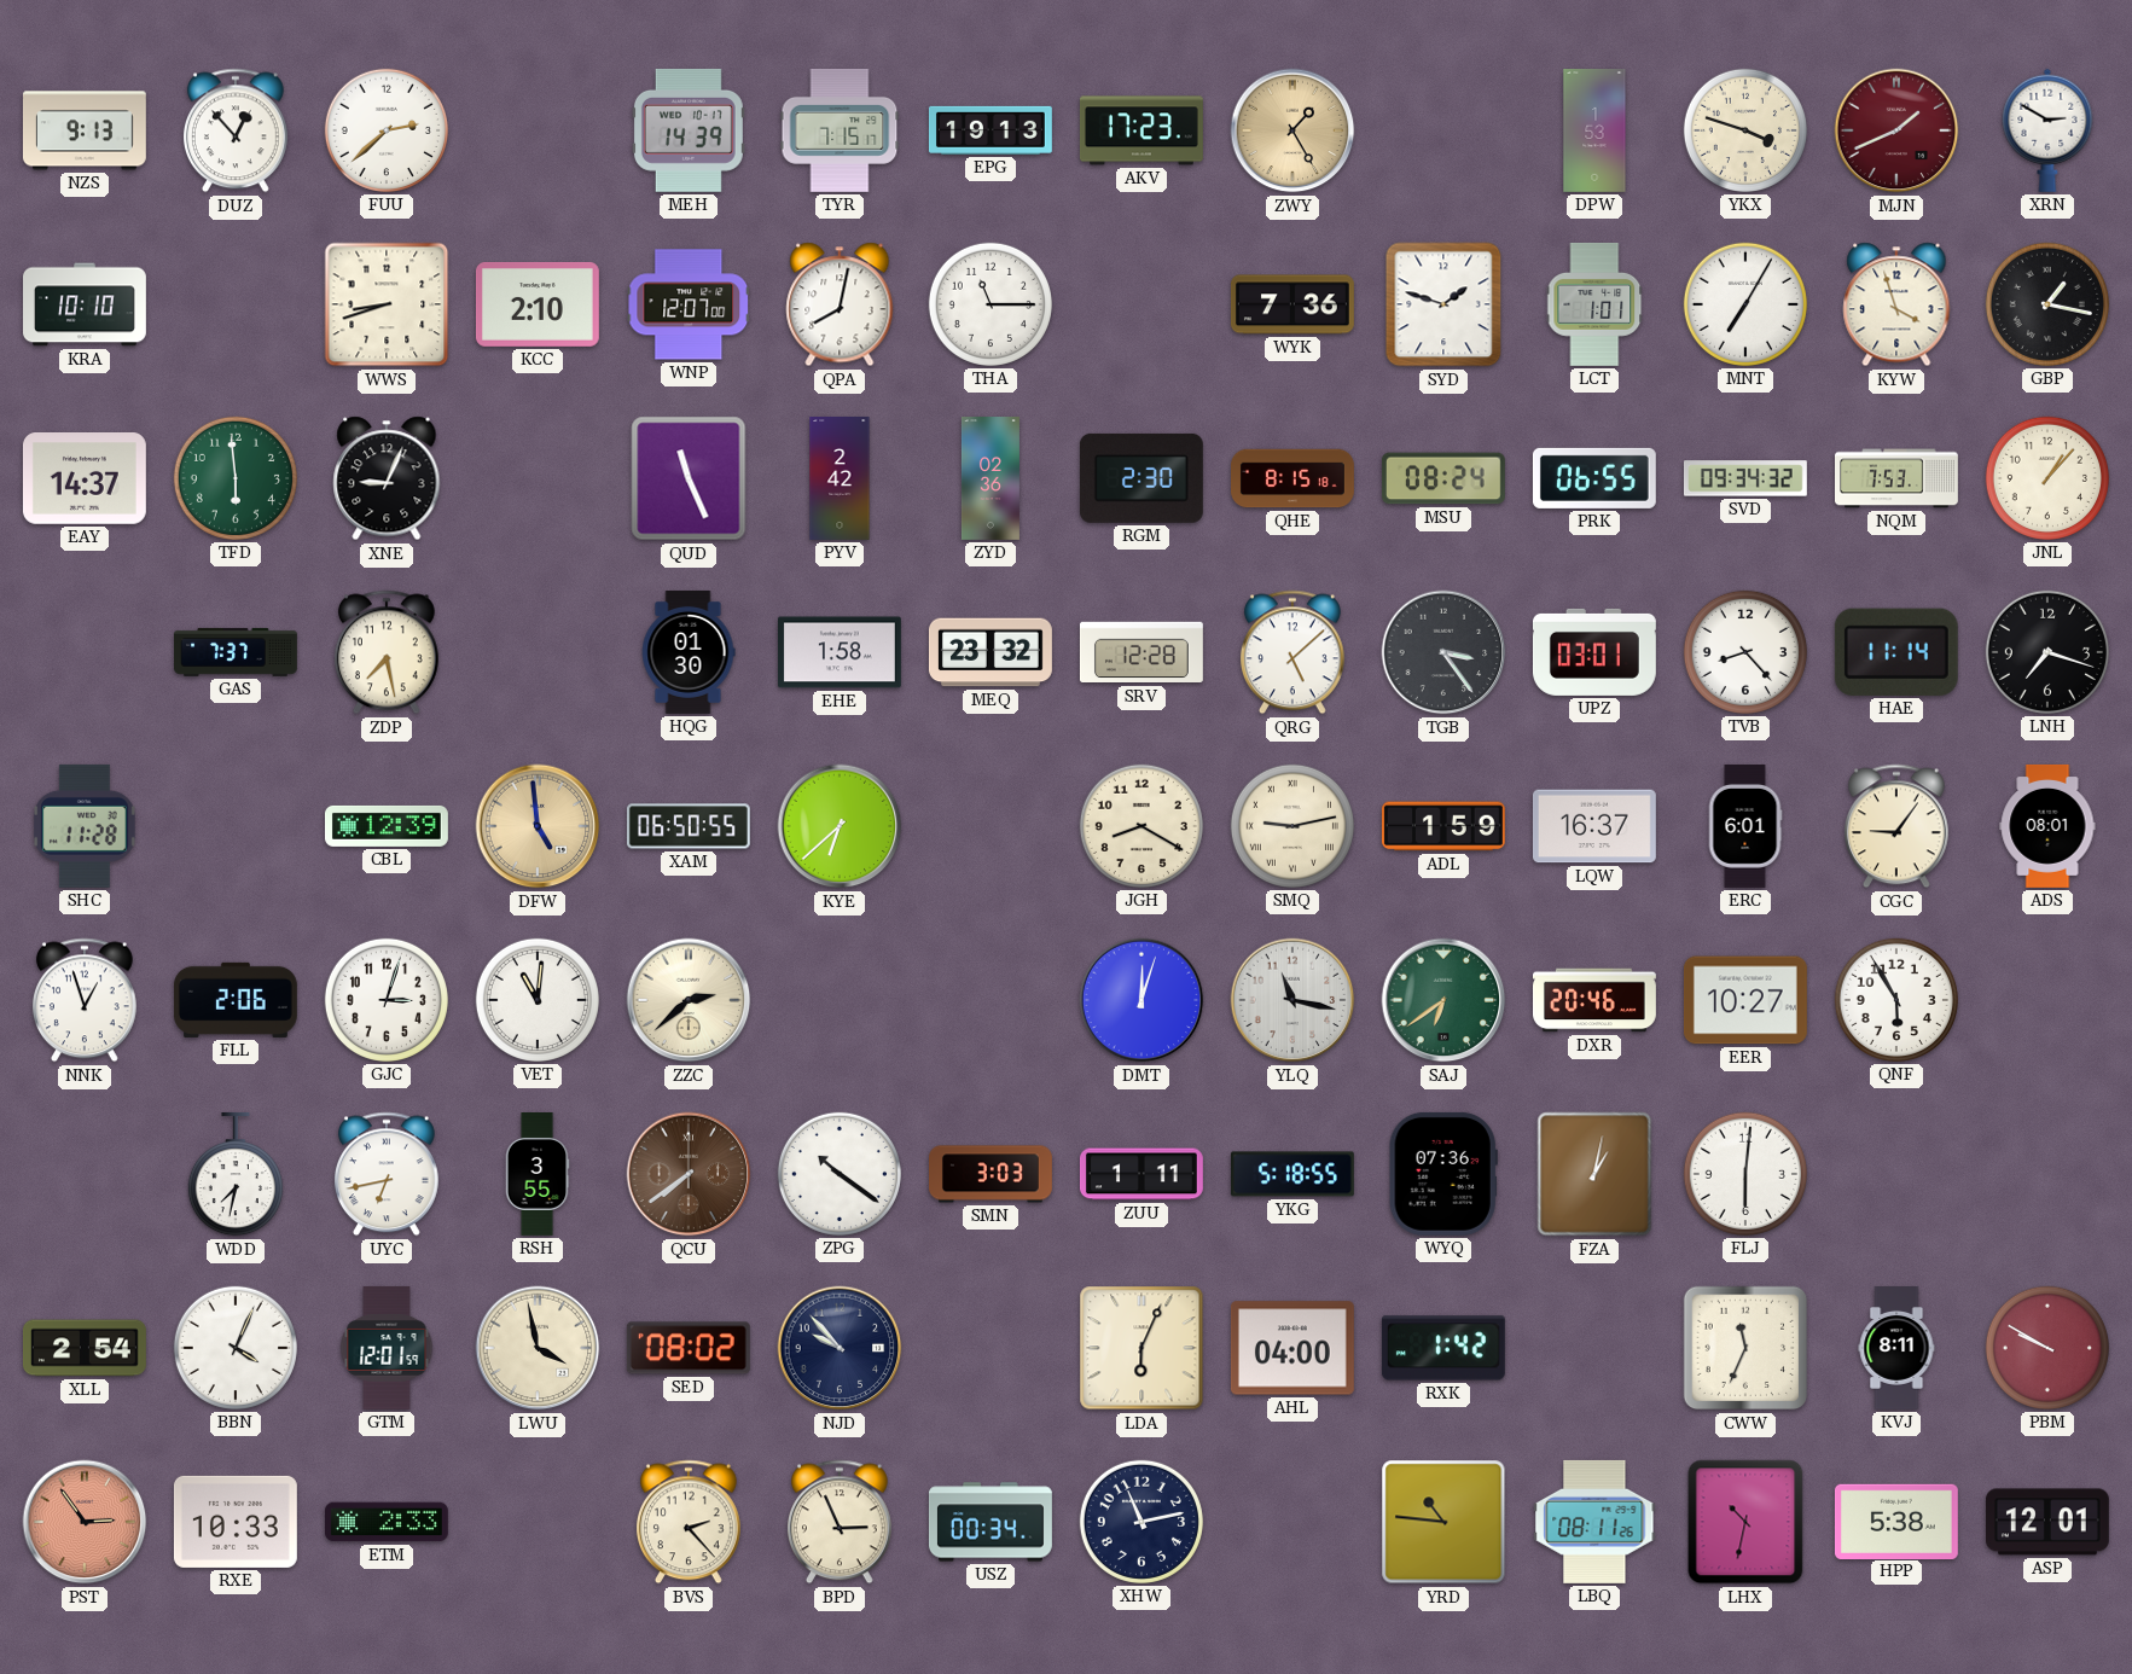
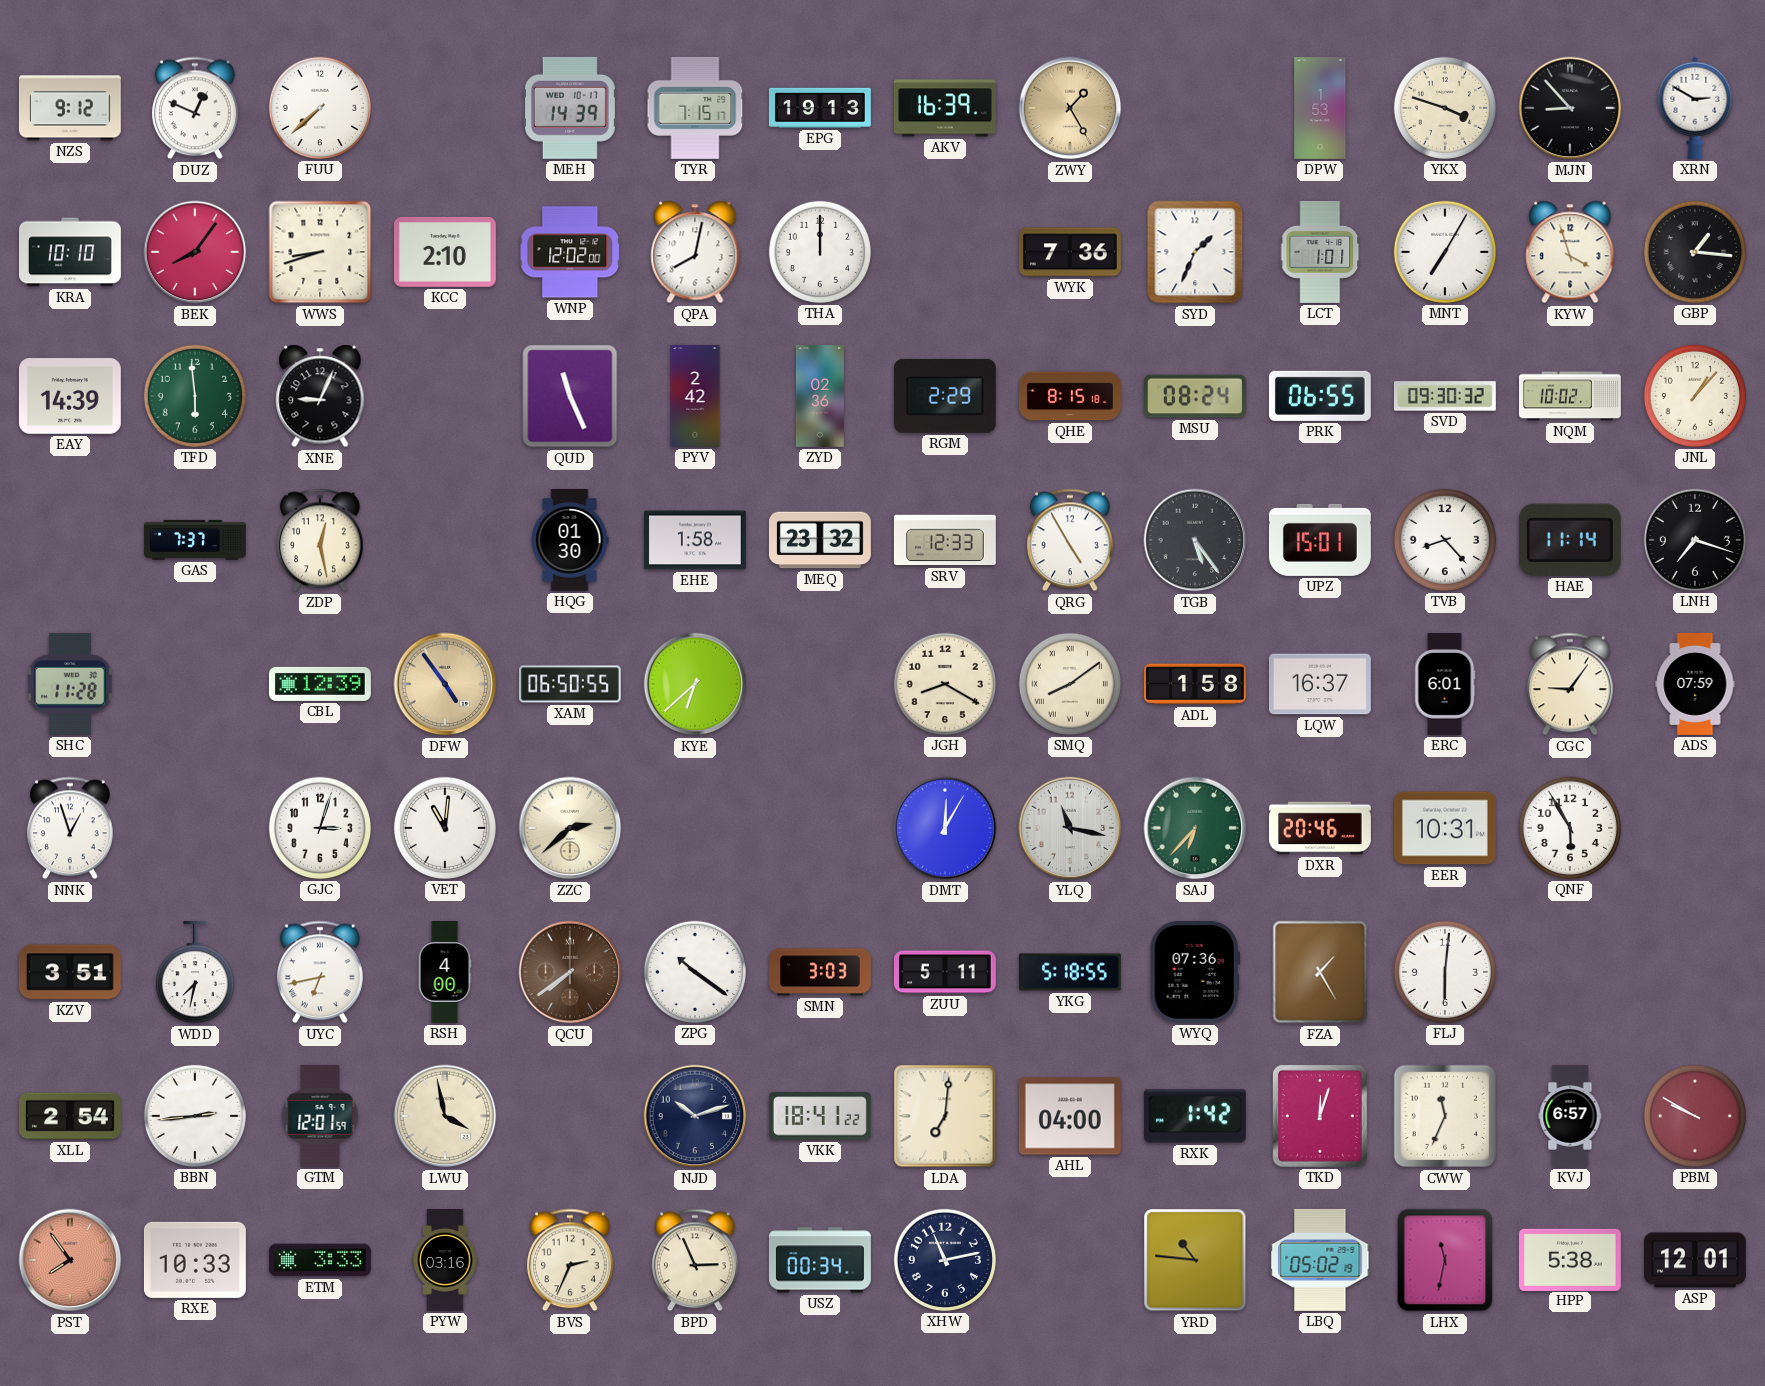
NZS: 9:13 -> 9:12
DUZ: 12:53 -> 12:49
FUU: 2:38 -> 7:38
AKV: 17:23 -> 16:39
MJN: 1:41 -> 8:53
MJN dial: burgundy -> black
BEK: none -> 8:06
WNP: 12:07 -> 12:02
THA: 11:15 -> 12:00
SYD: 1:48 -> 1:34
GBP: 1:17 -> 1:16
EAY: 14:37 -> 14:39
RGM: 2:30 -> 2:29
SVD: 09:34 -> 09:30
NQM: 7:53 -> 10:02
ZDP: 7:28 -> 12:28
SRV: 12:28 -> 12:33
QRG: 5:08 -> 4:55
TGB: 3:24 -> 5:24
UPZ: 03:01 -> 15:01
DFW: 4:59 -> 4:54
SMQ: 9:13 -> 8:09
ADL: 1:59 -> 1:58
ADS: 08:01 -> 07:59
FLL: 2:06 -> none
DMT: 12:03 -> 12:05
SAJ: 6:39 -> 6:37
EER: 10:27 -> 10:31
KZV: none -> 3:51
RSH: 3:55 -> 4:00
ZUU: 1:11 -> 5:11
FZA: 1:02 -> 1:25
BBN: 4:04 -> 2:44
SED: 08:02 -> none
NJD: 9:53 -> 10:12
VKK: none -> 18:41
LDA: 6:04 -> 7:01
TKD: none -> 12:03
KVJ: 8:11 -> 6:57
PST: 2:54 -> 7:54
ETM: 2:33 -> 3:33
PYW: none -> 03:16
BVS: 2:23 -> 2:34
LBQ: 08:11 -> 05:02
LHX: 10:32 -> 11:32
